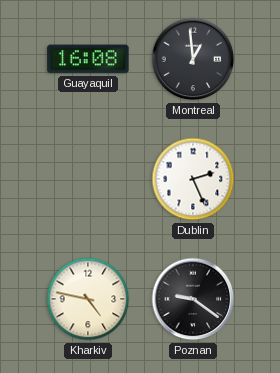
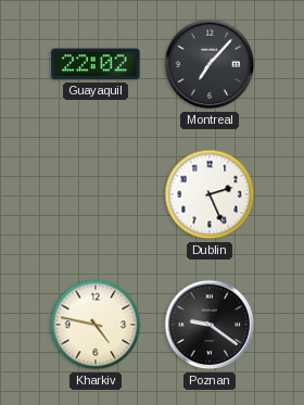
Guayaquil: 16:08 -> 22:02
Montreal: 12:59 -> 7:07
